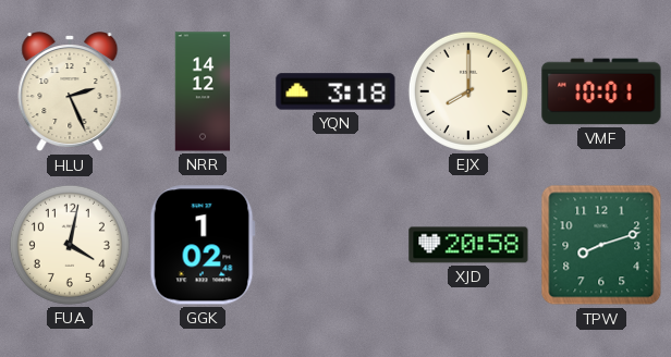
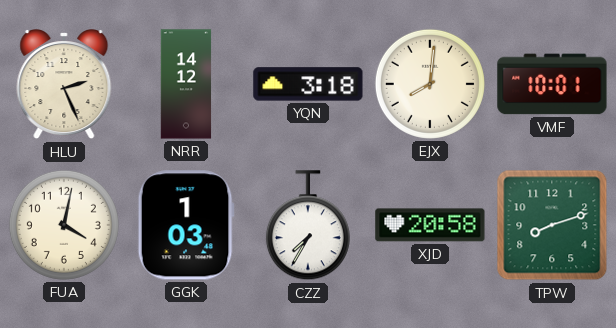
EJX: 8:00 -> 8:01
GGK: 1:02 -> 1:03
CZZ: none -> 7:35
